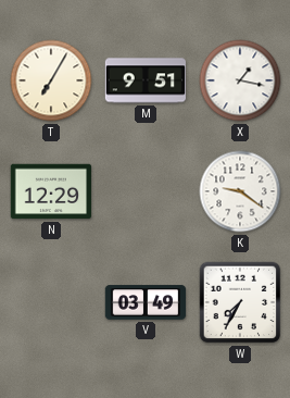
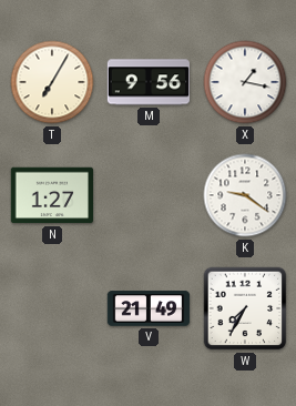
M: 9:51 -> 9:56
N: 12:29 -> 1:27
V: 03:49 -> 21:49
